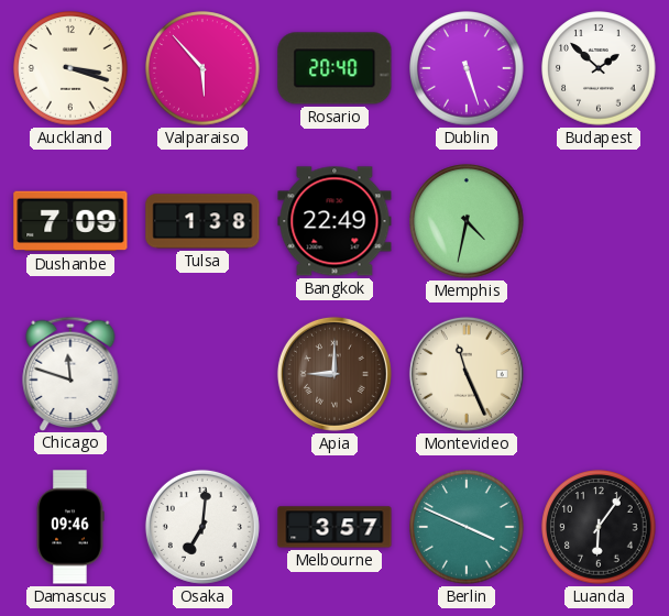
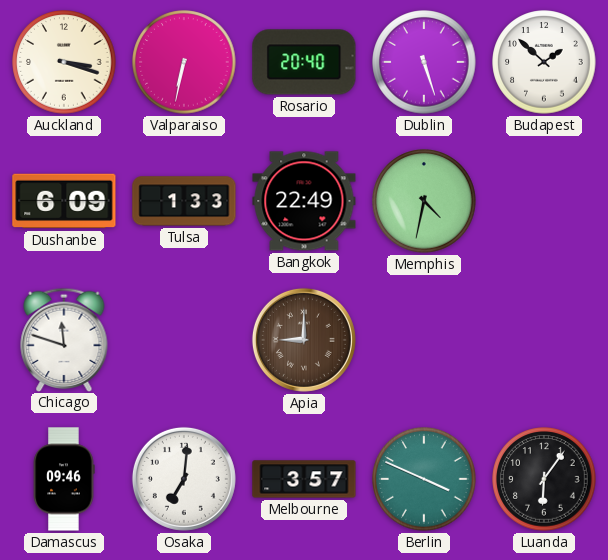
Valparaiso: 5:53 -> 6:32
Dushanbe: 7:09 -> 6:09
Tulsa: 1:38 -> 1:33
Montevideo: 11:26 -> none
